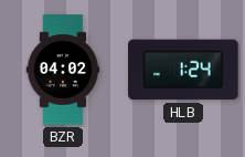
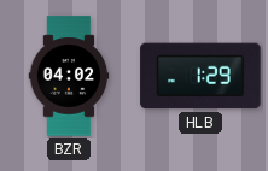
HLB: 1:24 -> 1:29
